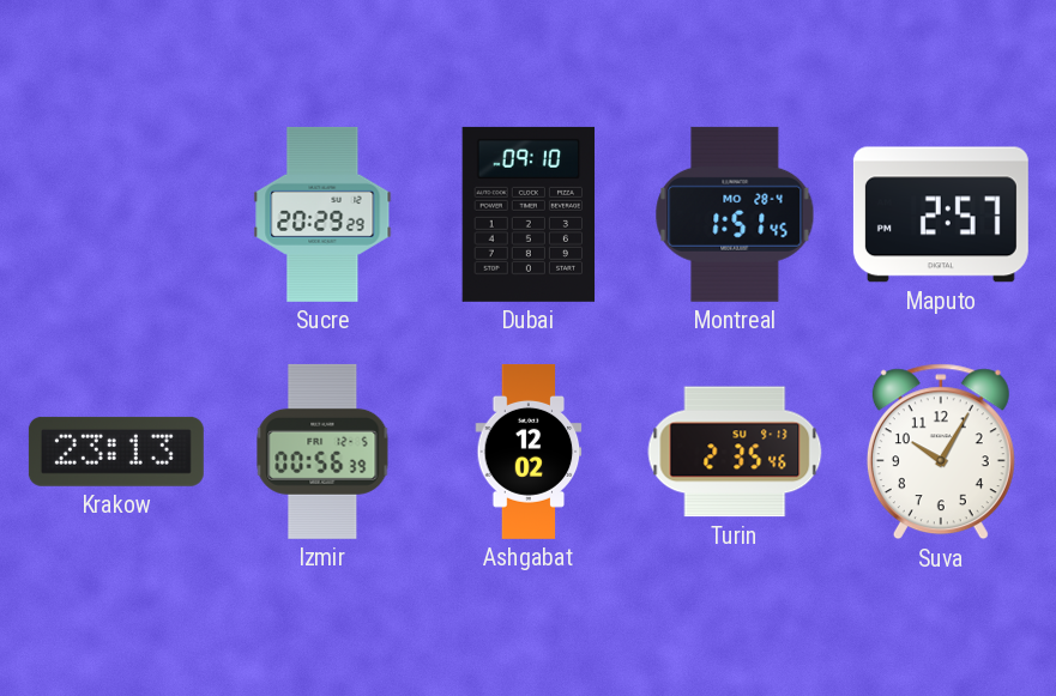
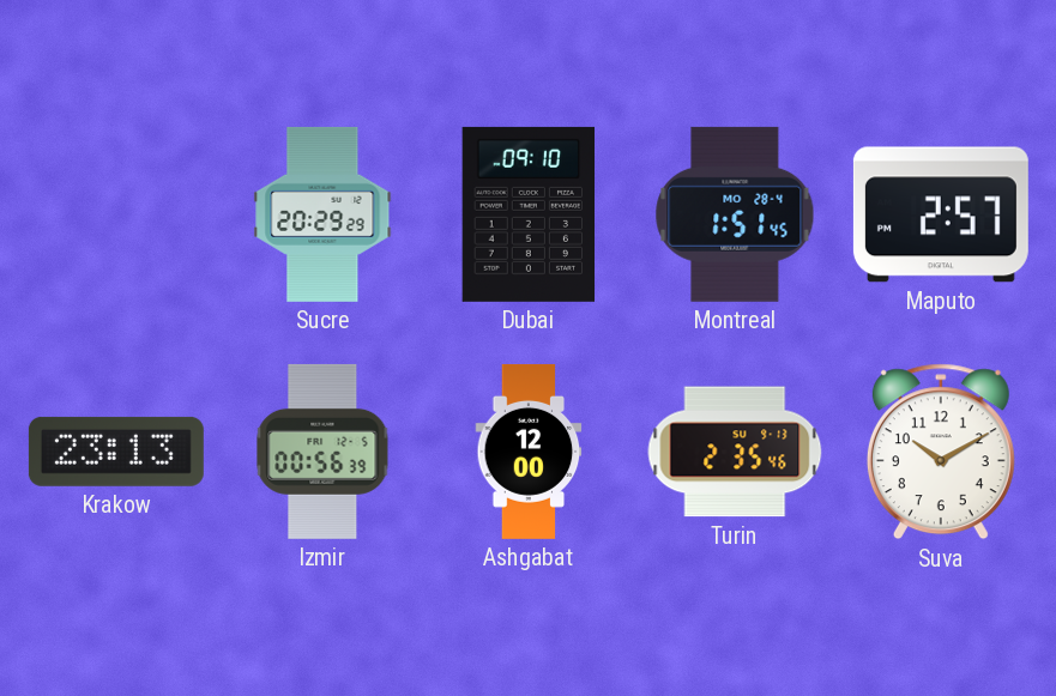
Ashgabat: 12:02 -> 12:00
Suva: 10:05 -> 10:10
